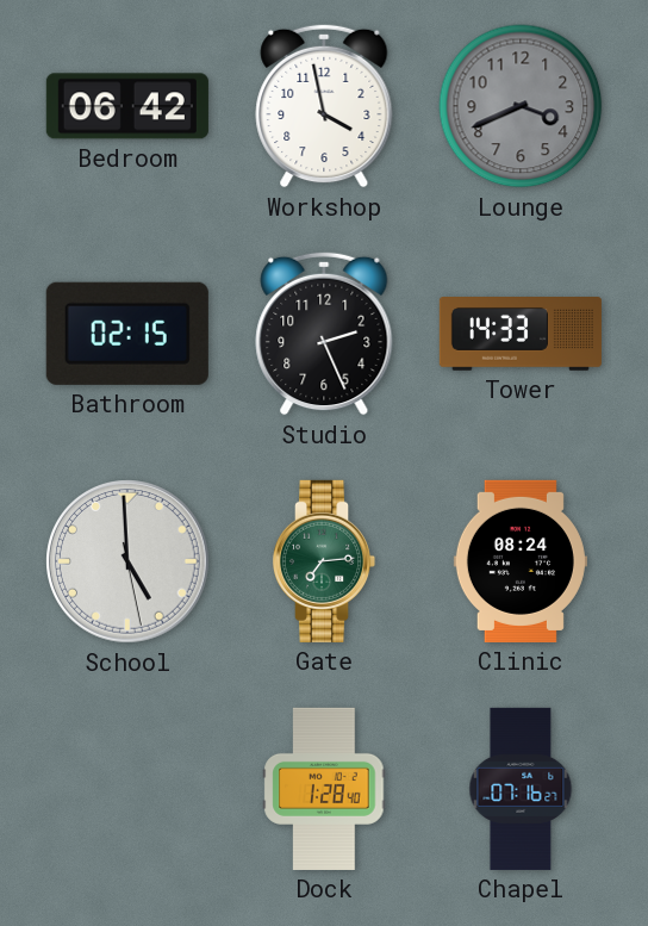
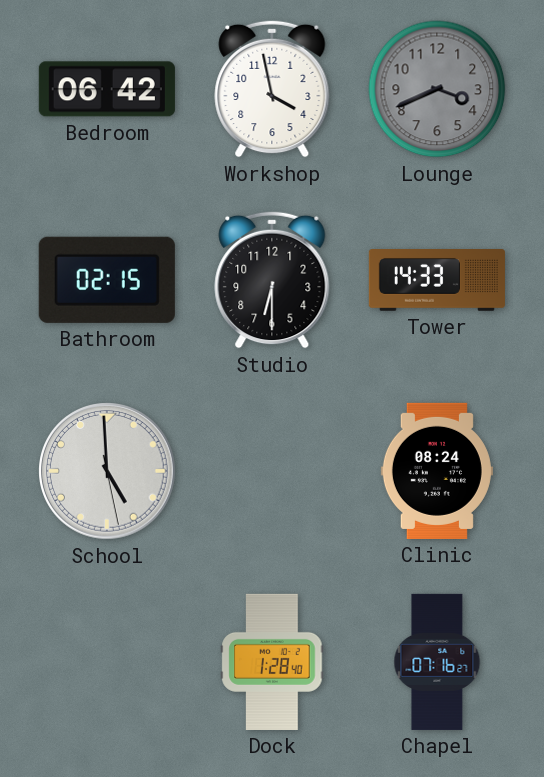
Studio: 2:26 -> 6:30
Gate: 7:14 -> none
